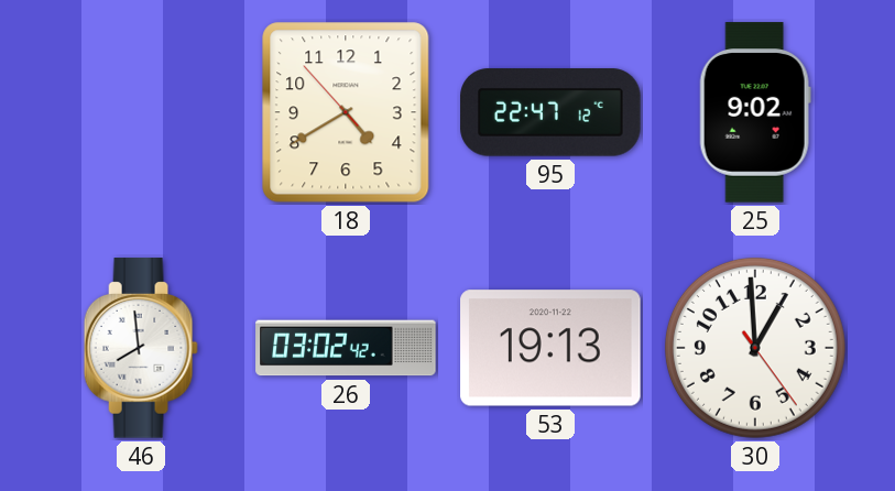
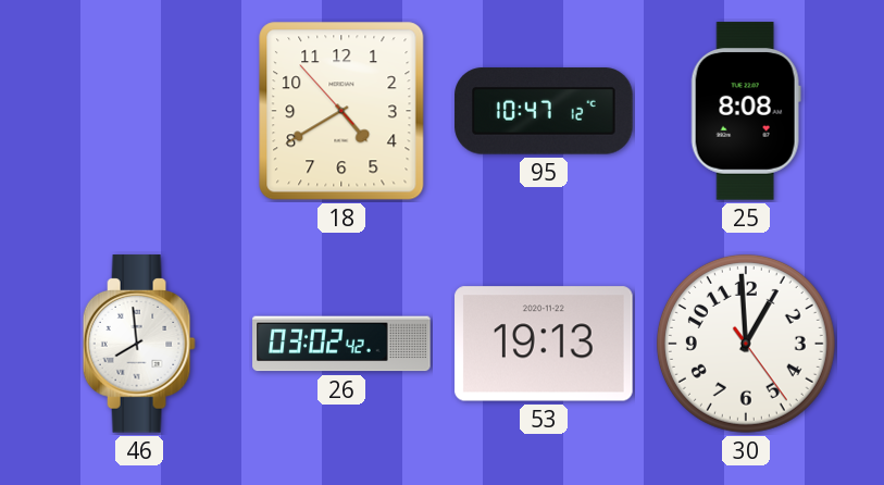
95: 22:47 -> 10:47
25: 9:02 -> 8:08
